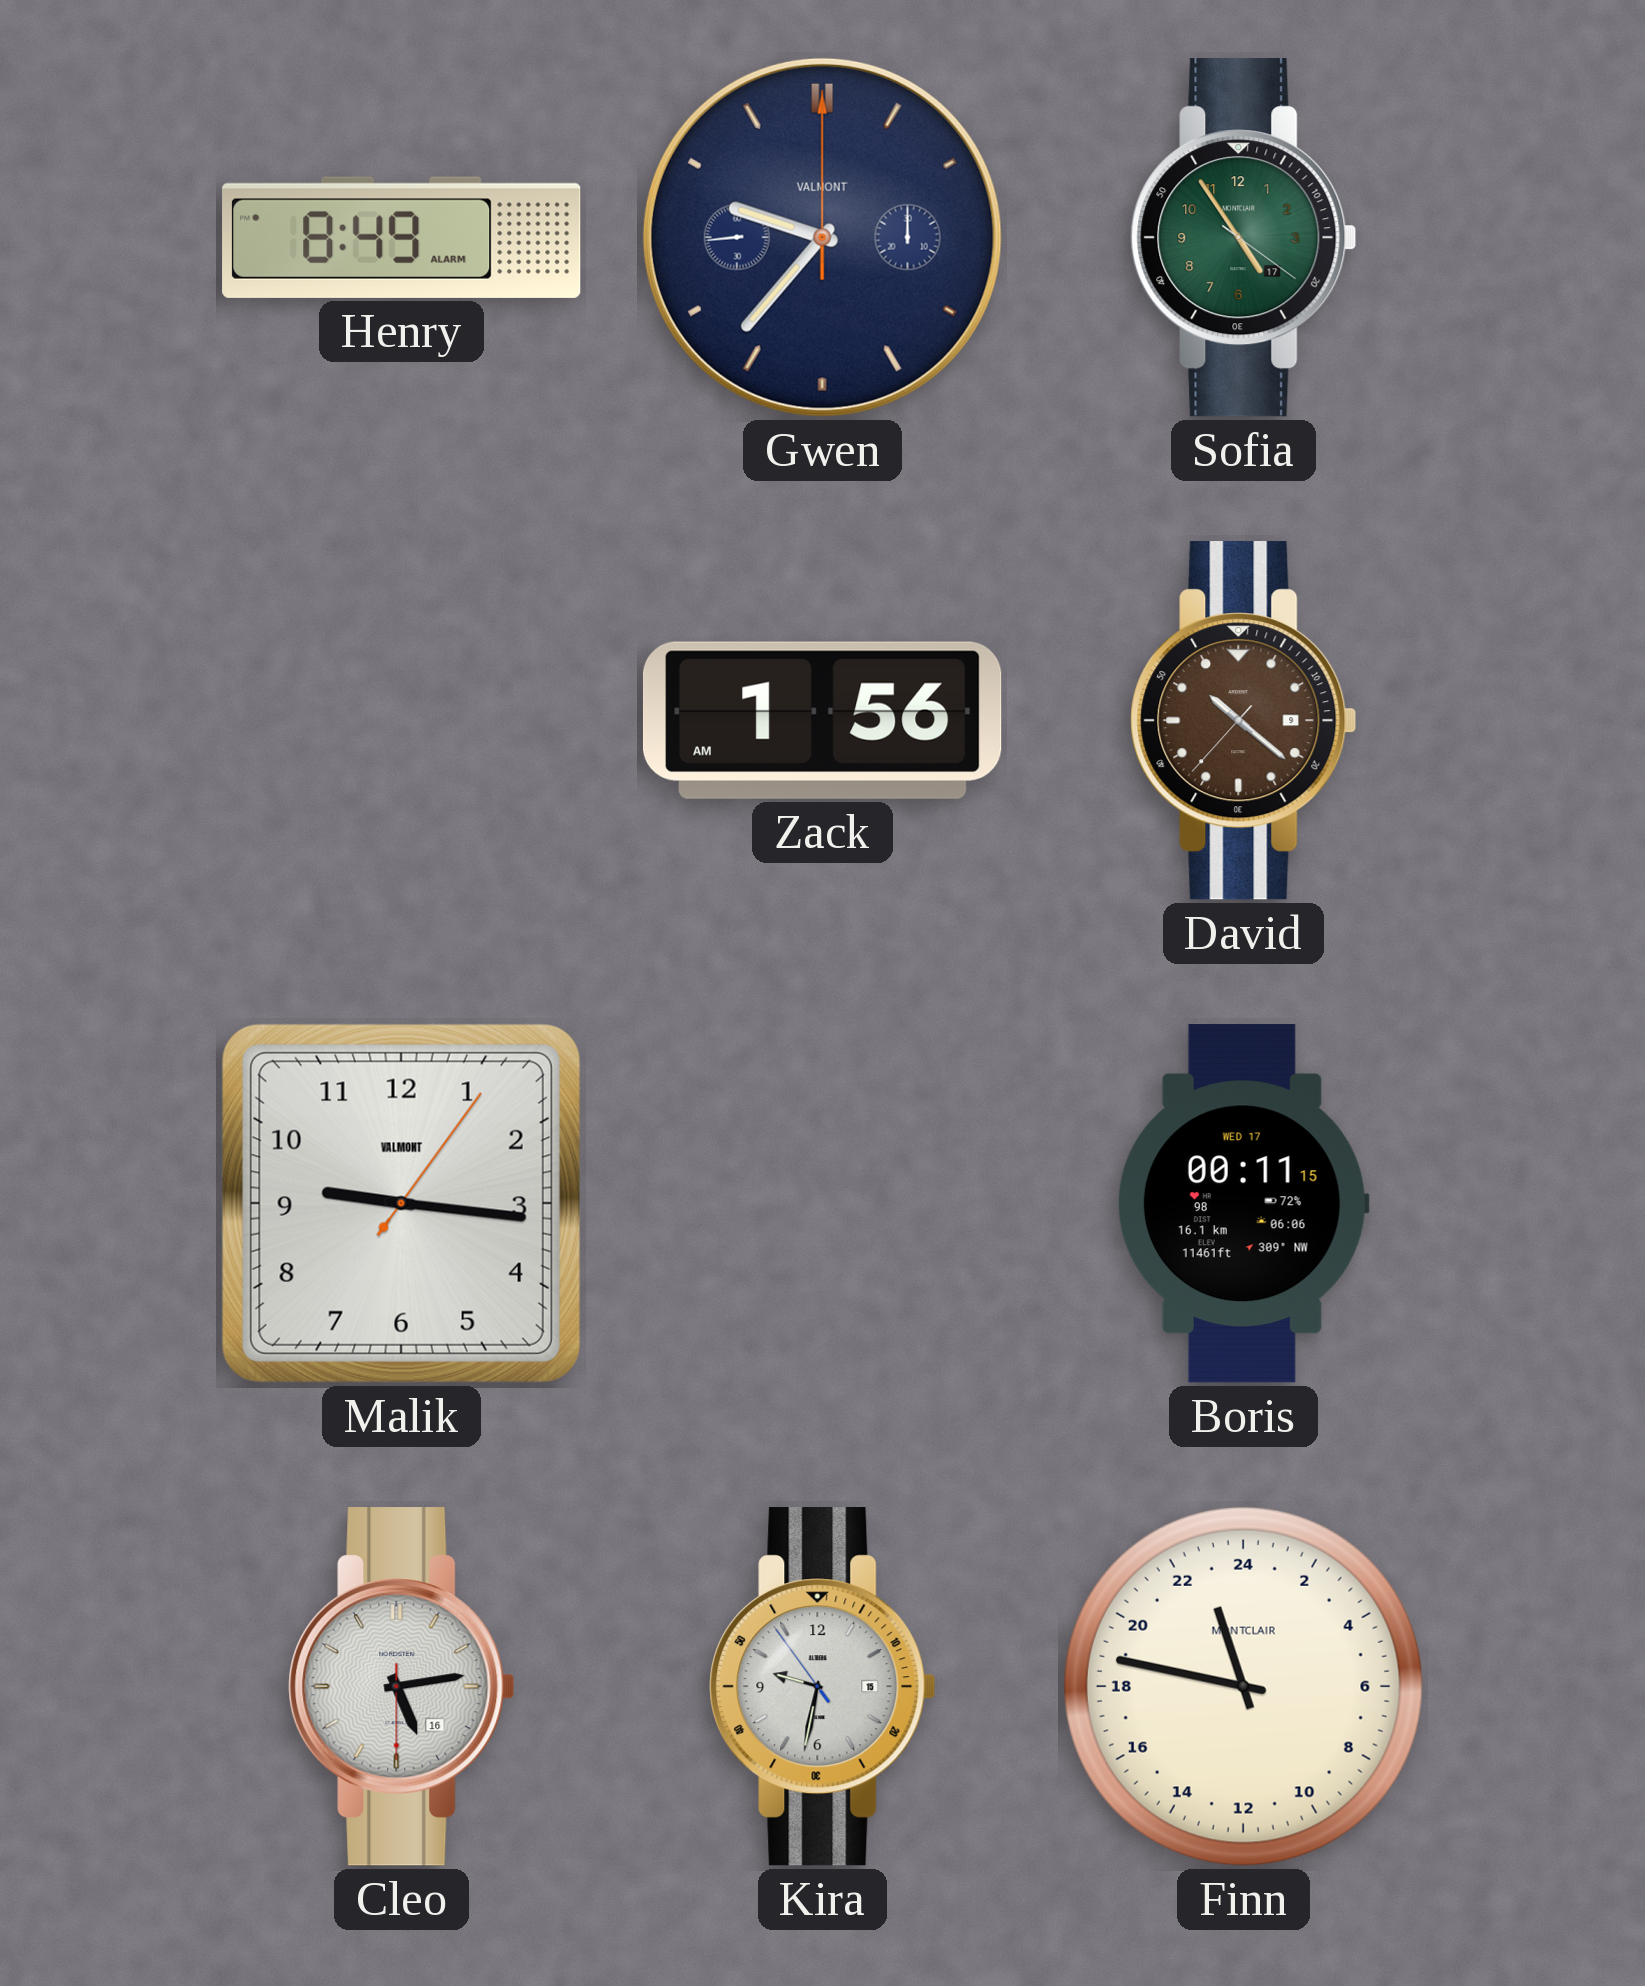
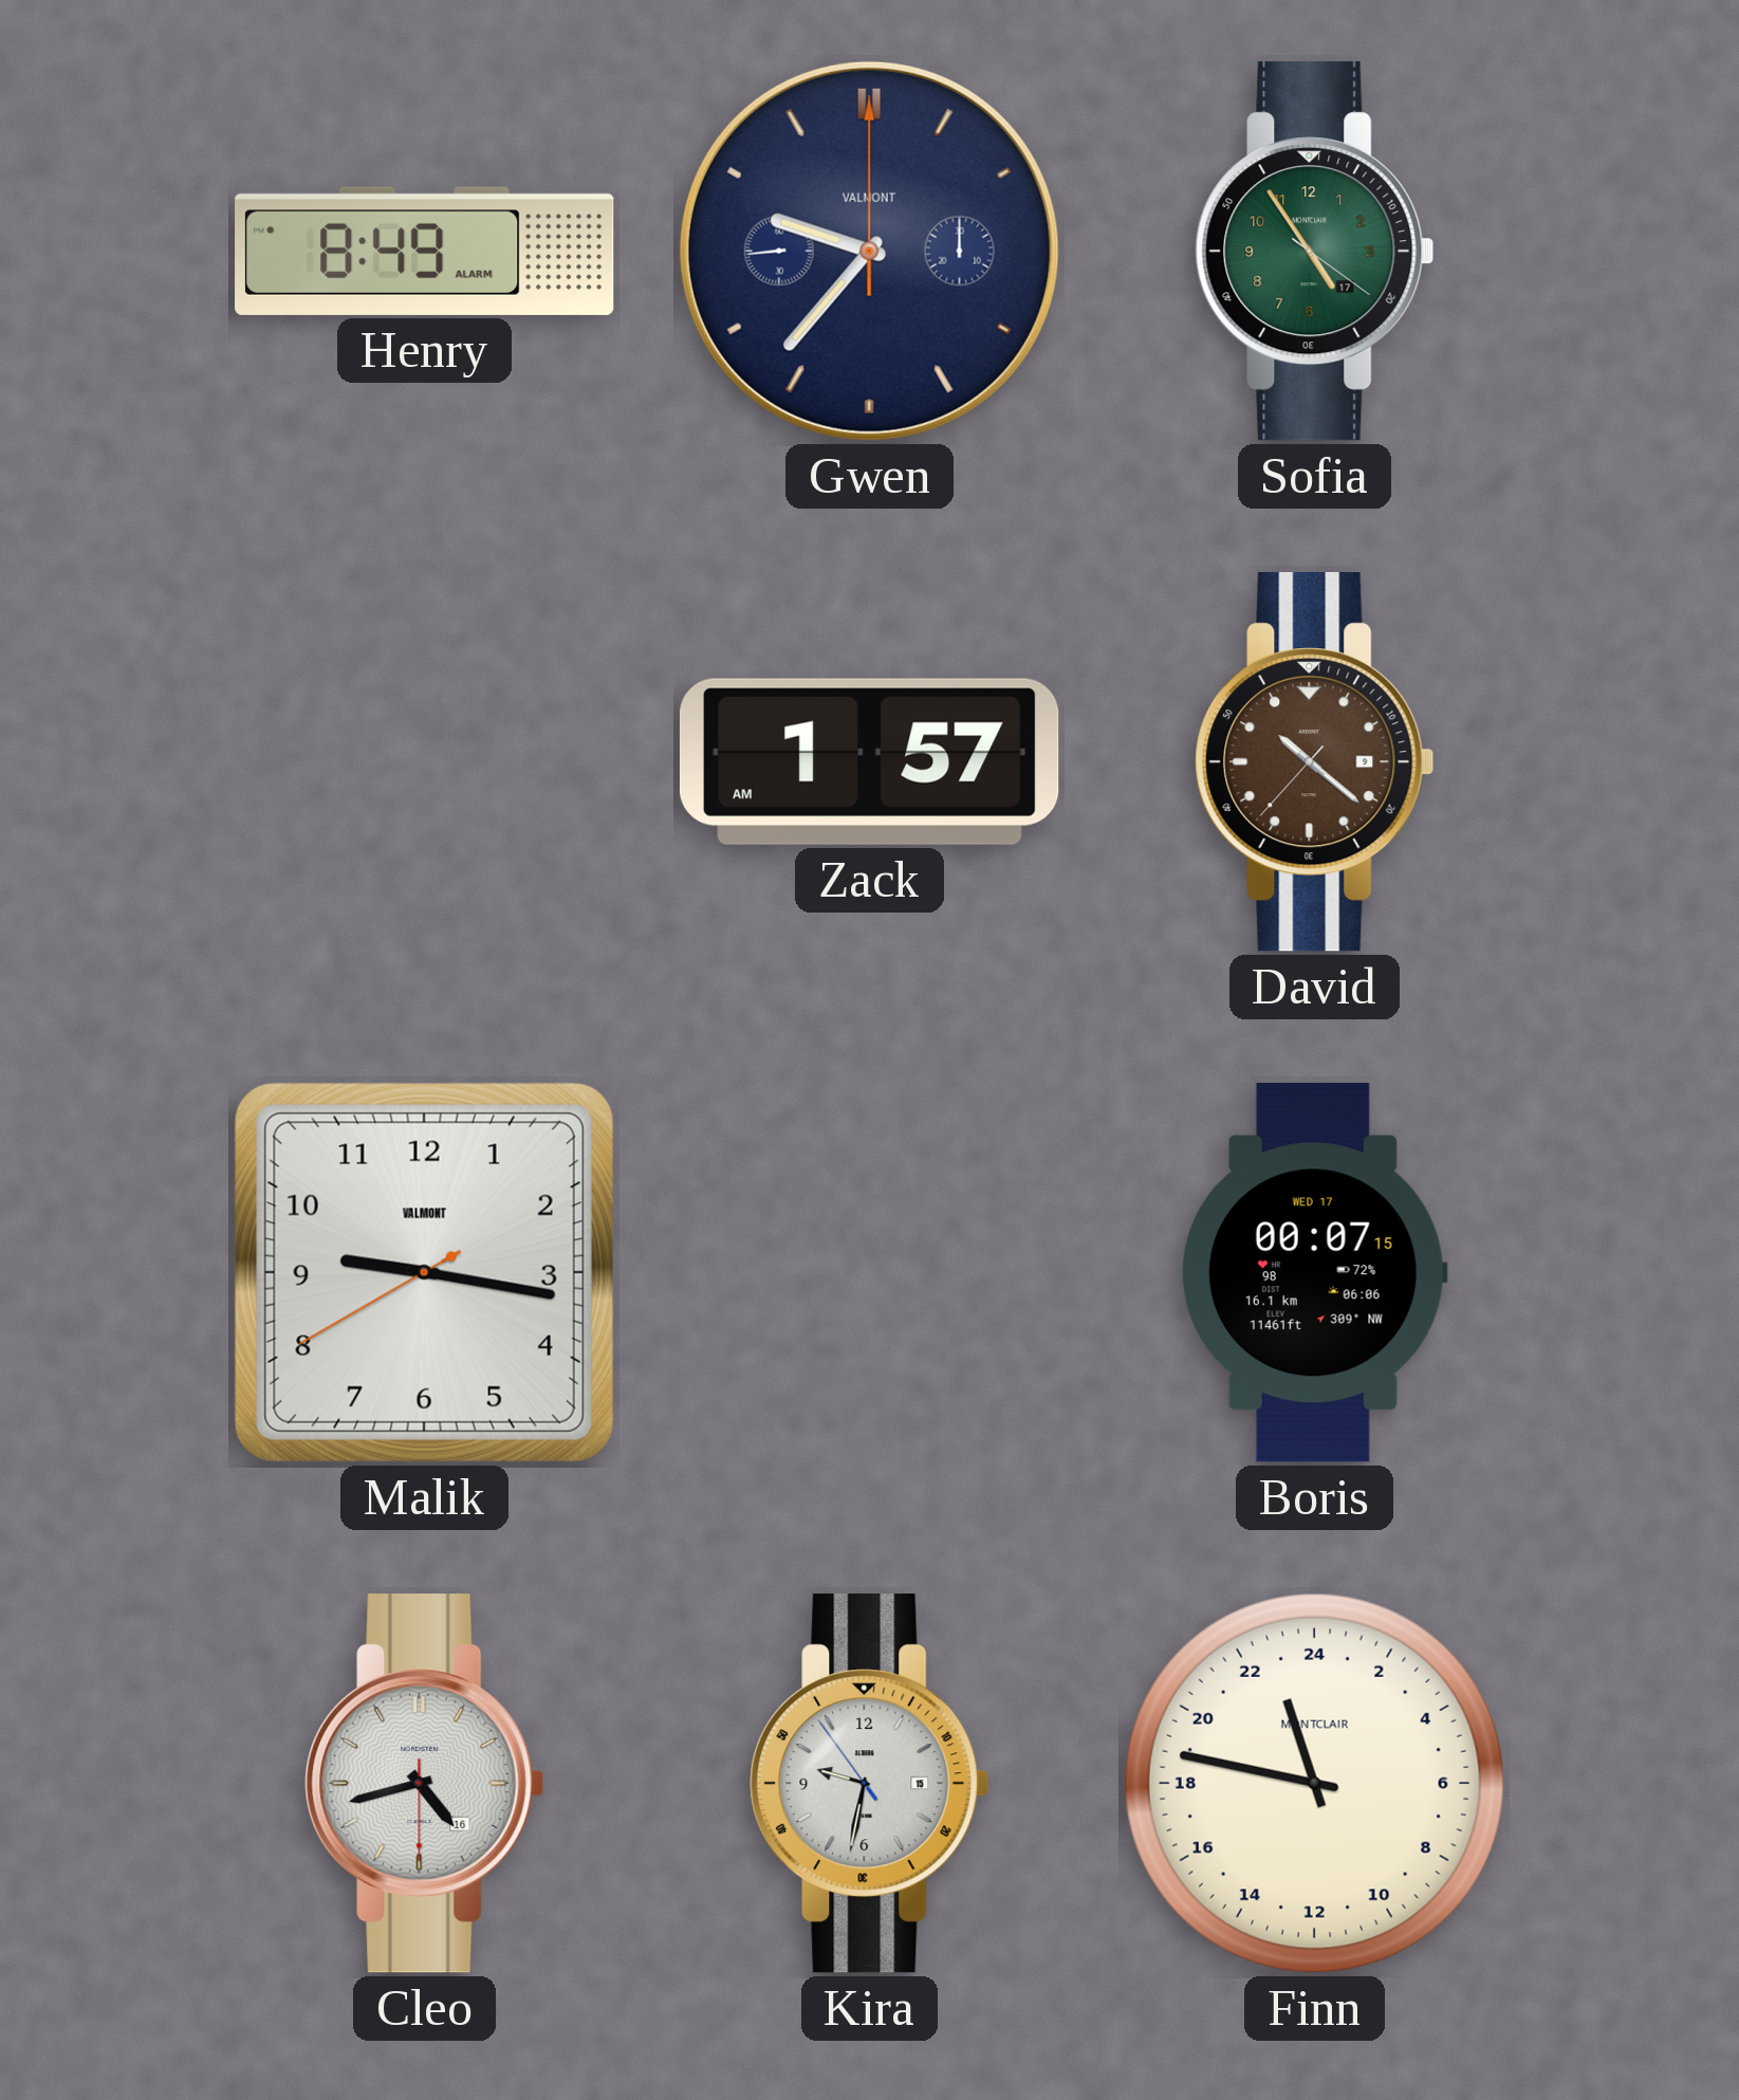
Zack: 1:56 -> 1:57
Malik: 9:16:06 -> 9:16:40
Boris: 00:11 -> 00:07
Cleo: 5:13 -> 4:42
